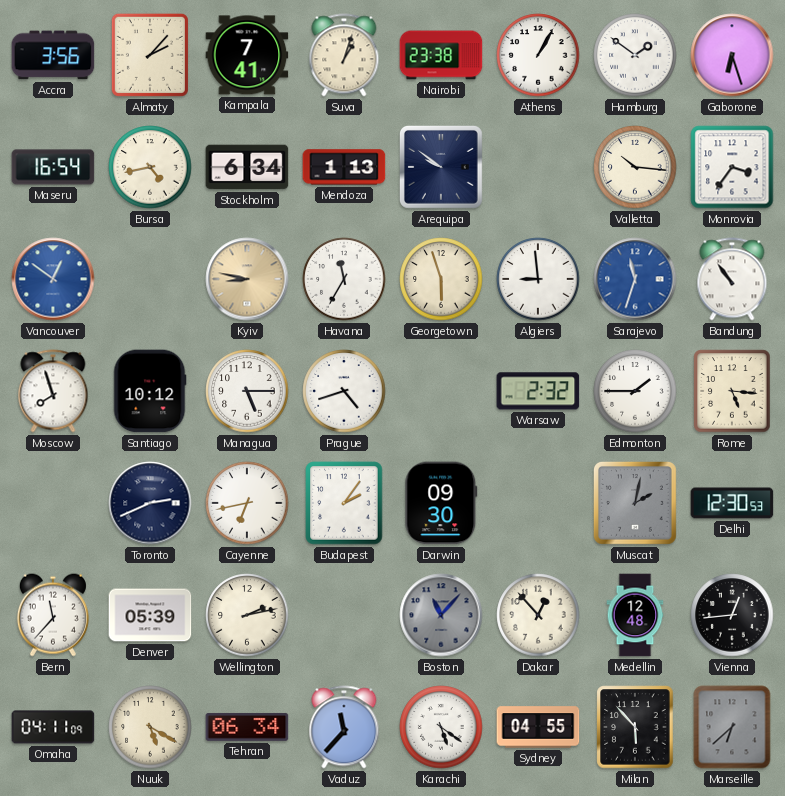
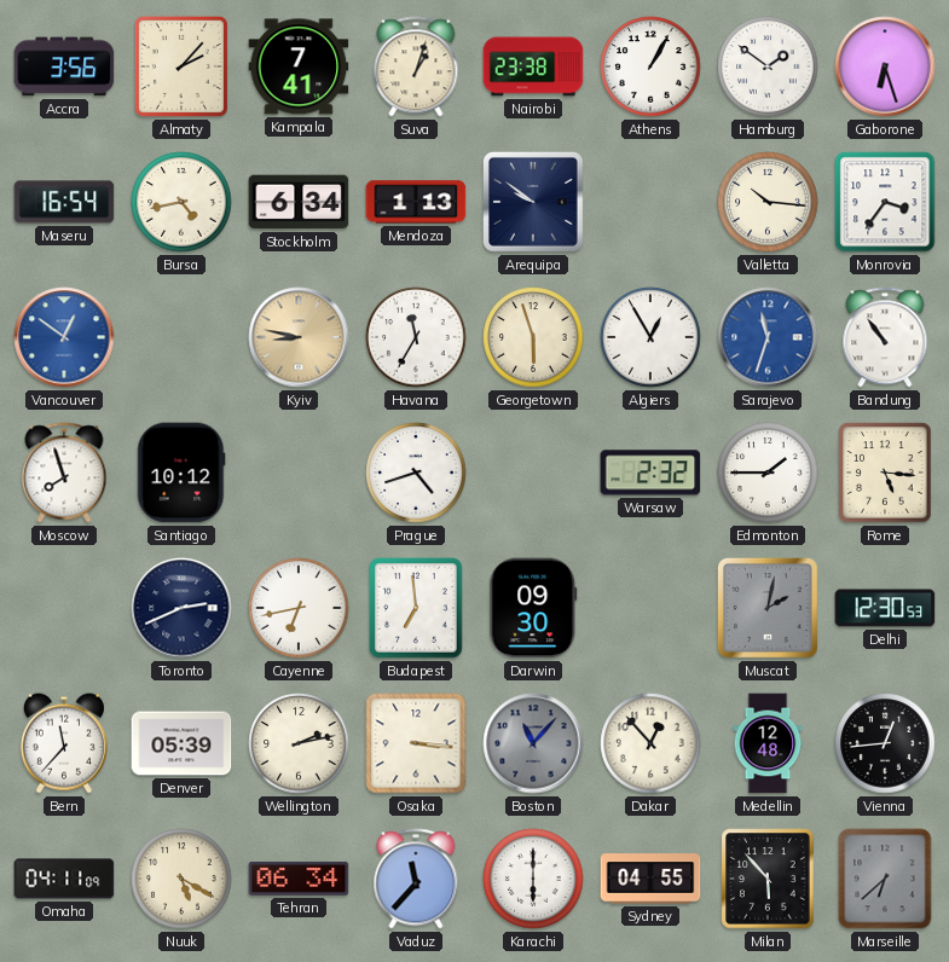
Algiers: 8:59 -> 12:55
Managua: 5:15 -> none
Budapest: 2:06 -> 6:59
Osaka: none -> 3:16
Karachi: 5:21 -> 6:00
